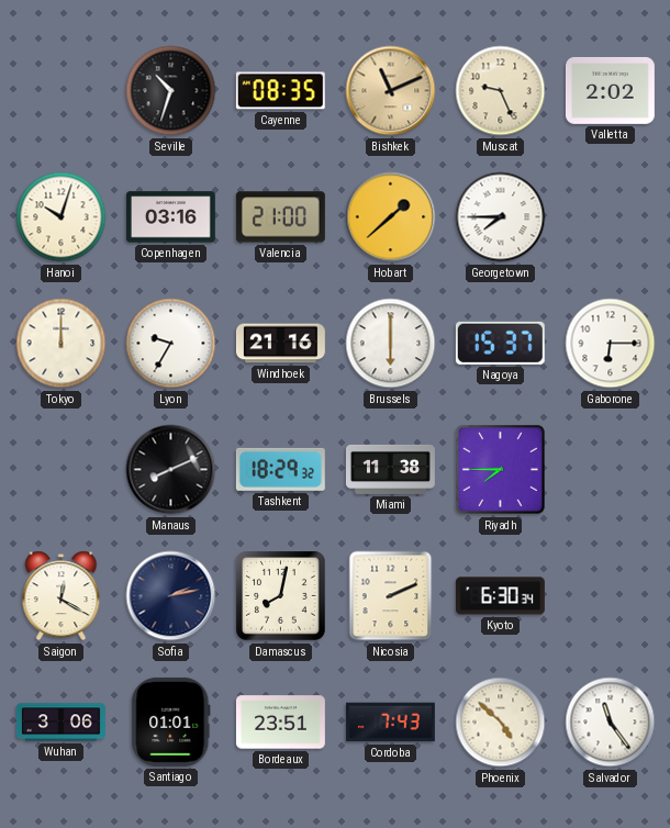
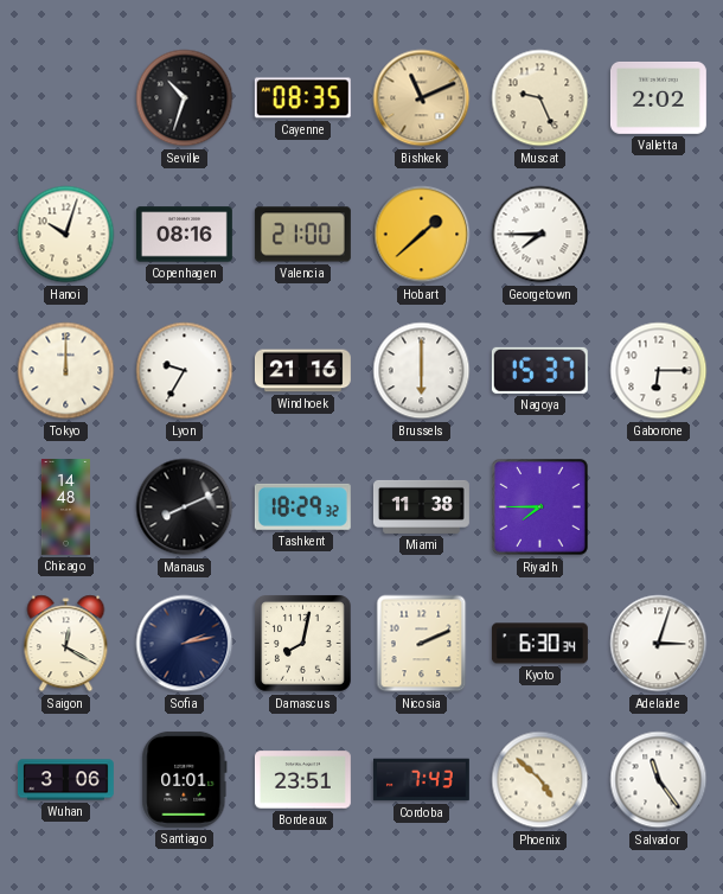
Copenhagen: 03:16 -> 08:16
Chicago: none -> 14:48
Adelaide: none -> 3:03
